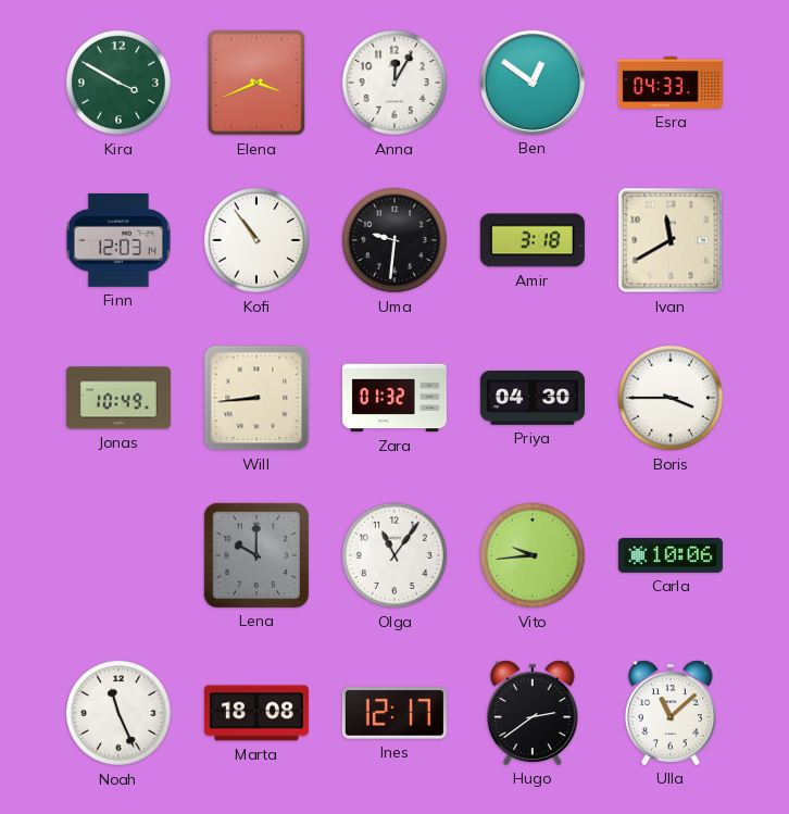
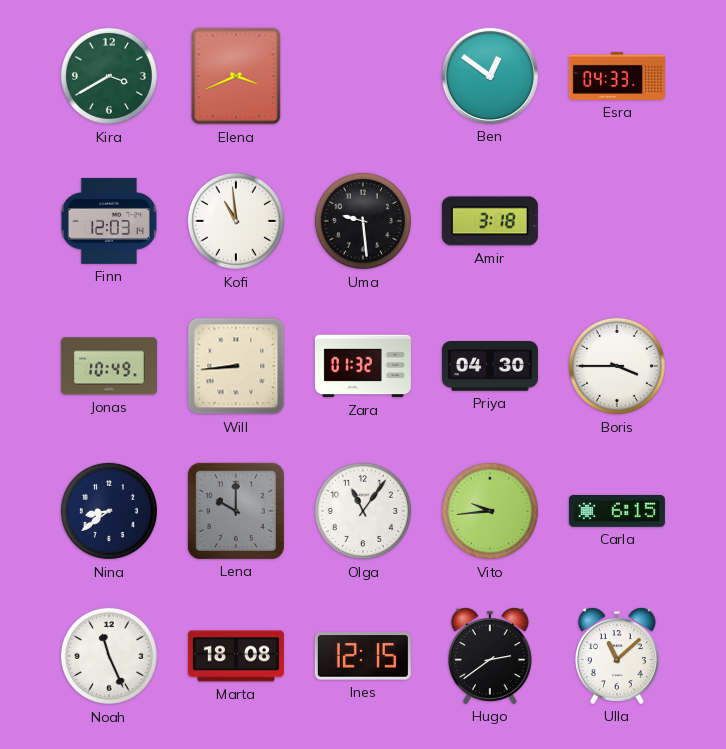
Kira: 3:50 -> 3:40
Anna: 12:05 -> none
Kofi: 10:54 -> 10:59
Uma: 9:31 -> 9:29
Ivan: 11:40 -> none
Nina: none -> 8:39
Carla: 10:06 -> 6:15
Ines: 12:17 -> 12:15
